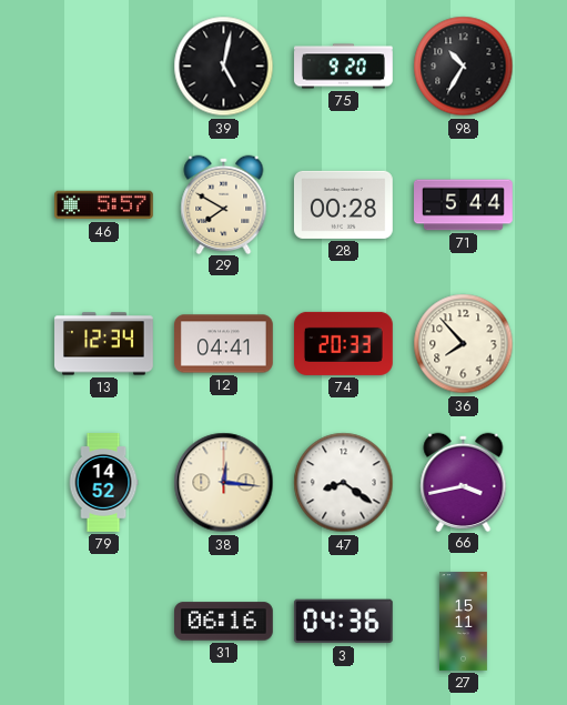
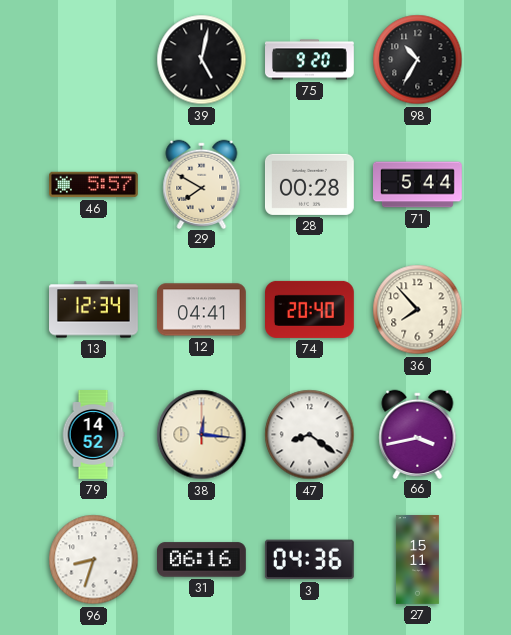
74: 20:33 -> 20:40
96: none -> 8:33
